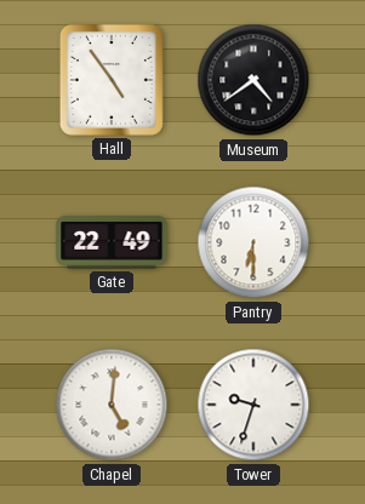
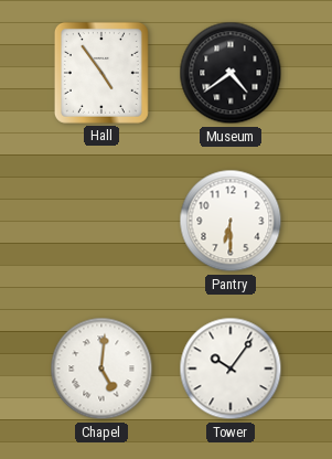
Gate: 22:49 -> none
Tower: 9:33 -> 10:06
